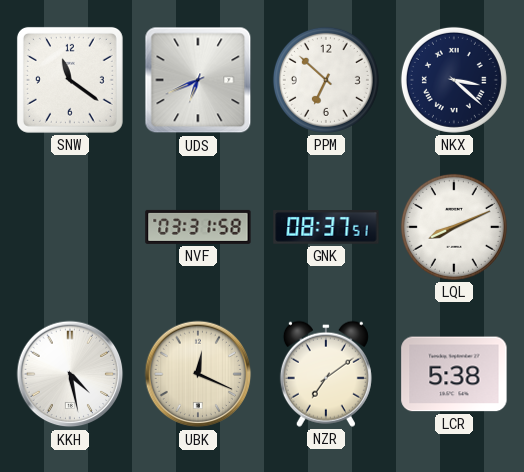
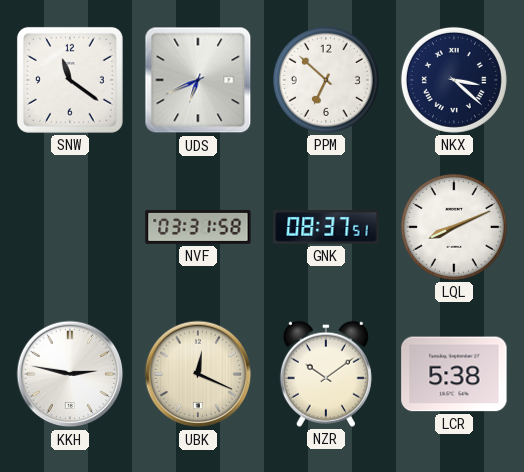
KKH: 4:28 -> 2:47
NZR: 7:09 -> 10:09
